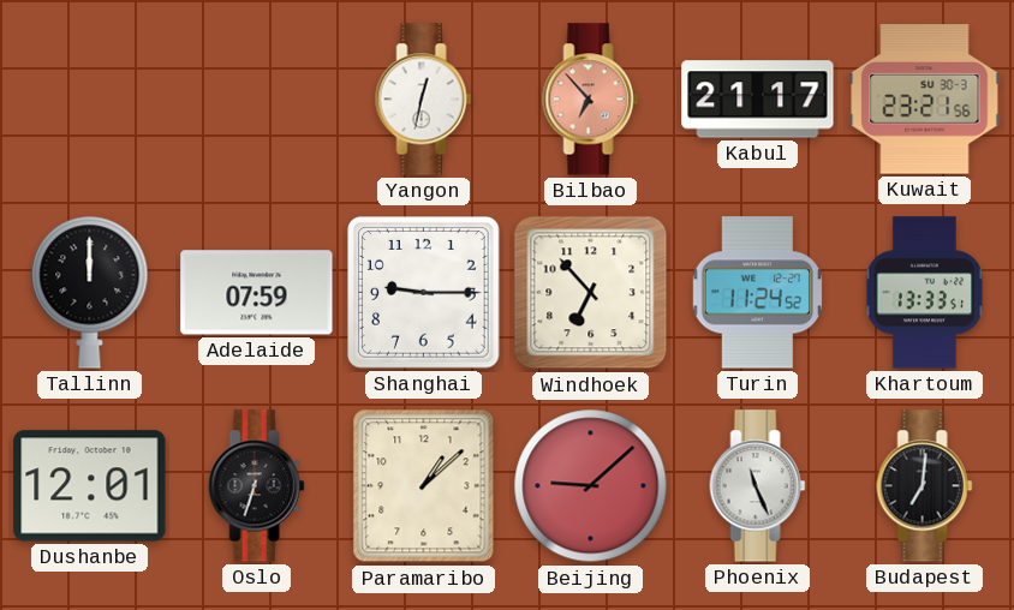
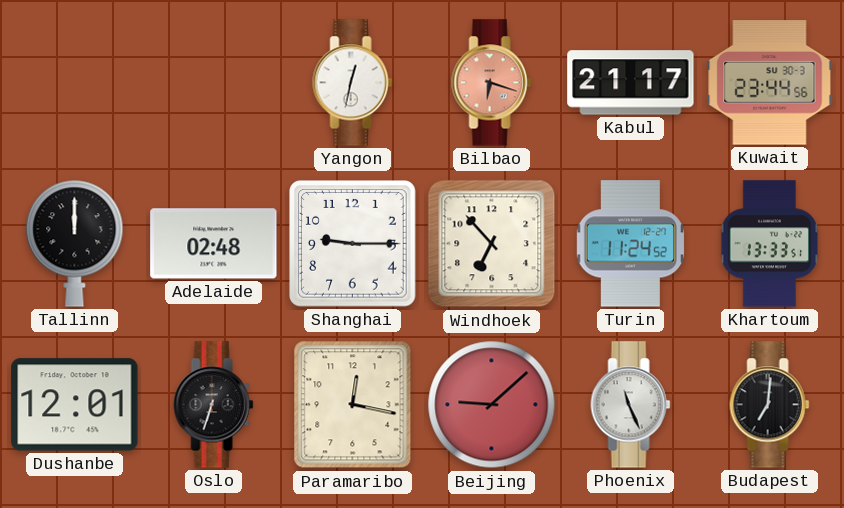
Bilbao: 6:53 -> 6:18
Kuwait: 23:21 -> 23:44
Adelaide: 07:59 -> 02:48
Paramaribo: 1:08 -> 12:17
